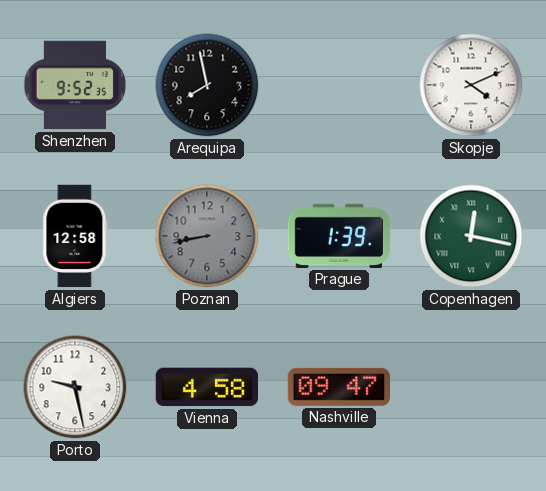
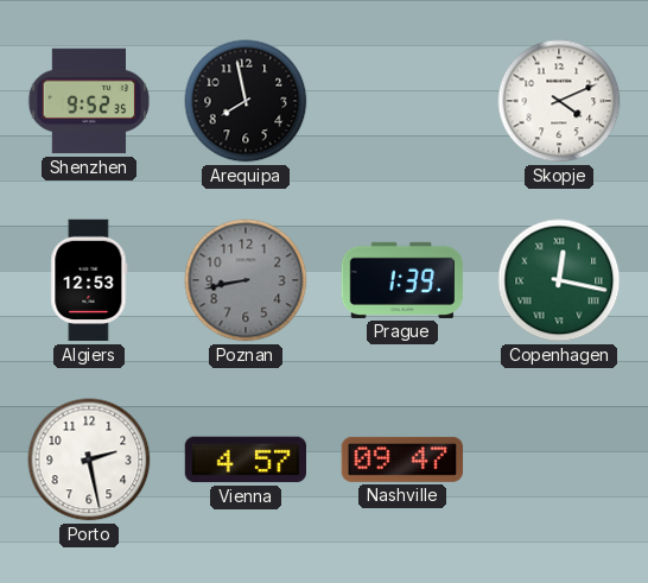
Algiers: 12:58 -> 12:53
Porto: 9:28 -> 2:28
Vienna: 4:58 -> 4:57
